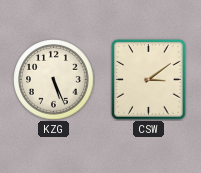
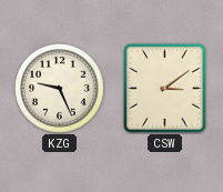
KZG: 5:26 -> 9:26
